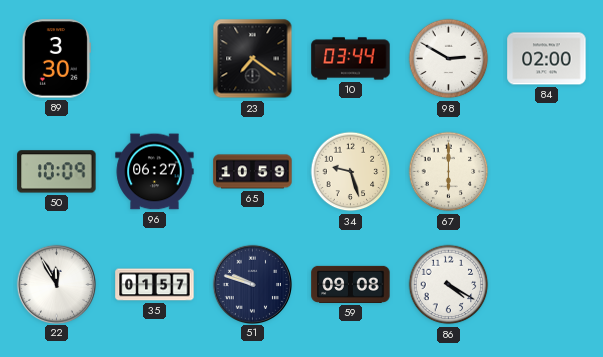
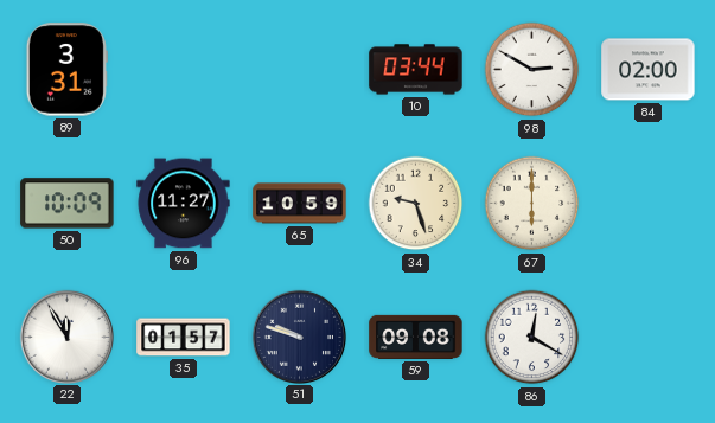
89: 3:30 -> 3:31
23: 7:21 -> none
96: 06:27 -> 11:27
86: 4:20 -> 12:20
